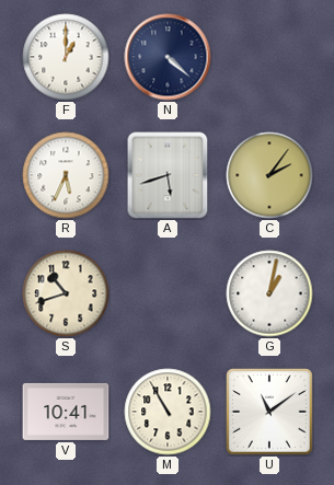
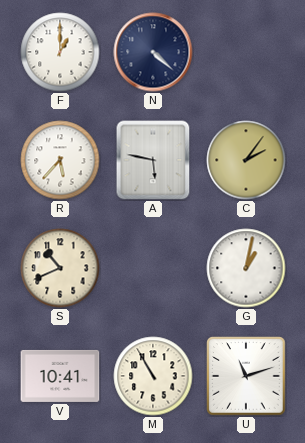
R: 5:34 -> 5:37
A: 5:42 -> 5:47
S: 10:42 -> 10:41
U: 11:09 -> 11:12
